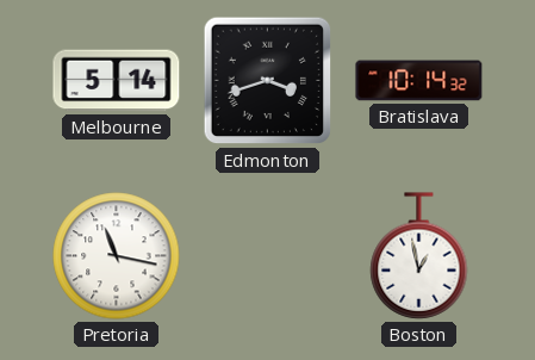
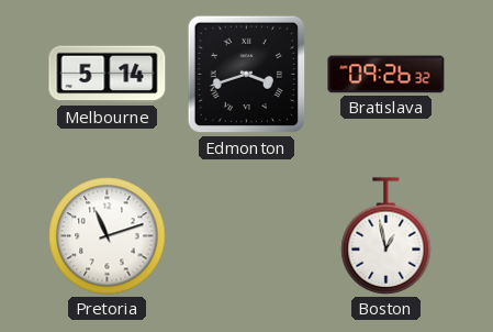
Bratislava: 10:14 -> 09:26
Pretoria: 11:17 -> 11:12
